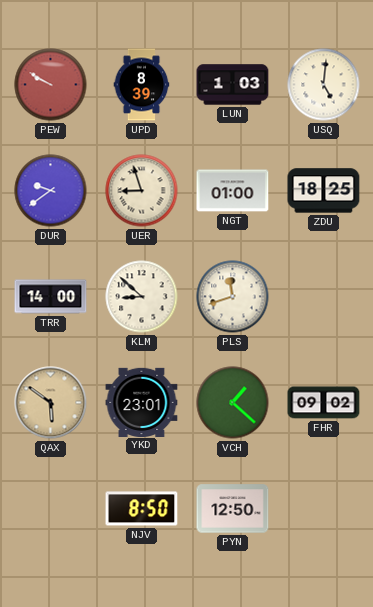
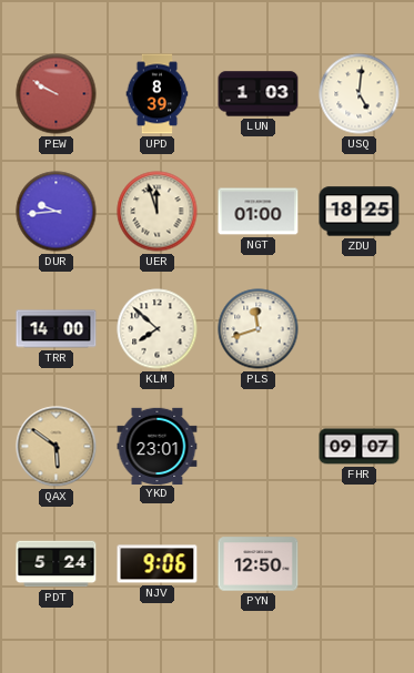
DUR: 9:39 -> 9:44
UER: 8:57 -> 11:57
KLM: 8:52 -> 7:52
VCH: 1:22 -> none
FHR: 09:02 -> 09:07
PDT: none -> 5:24
NJV: 8:50 -> 9:06
